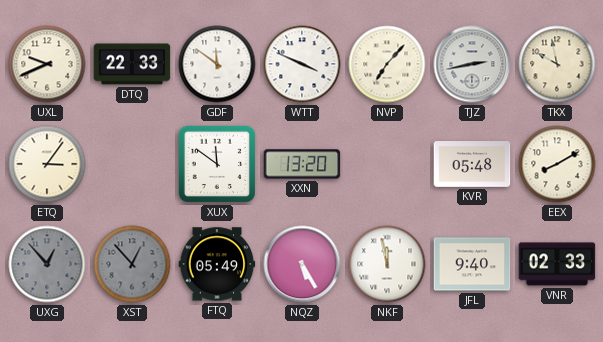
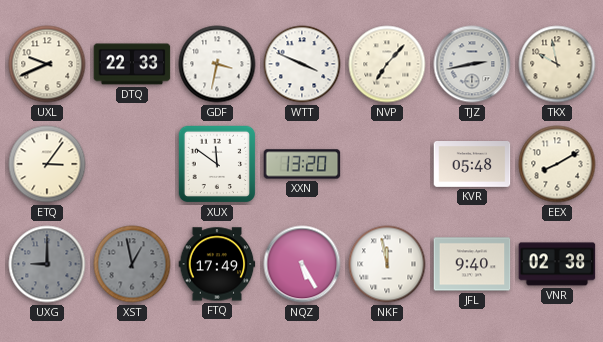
GDF: 11:51 -> 3:32
UXG: 12:53 -> 9:00
XST: 12:53 -> 12:58
FTQ: 05:49 -> 17:49
VNR: 02:33 -> 02:38
